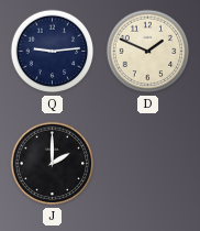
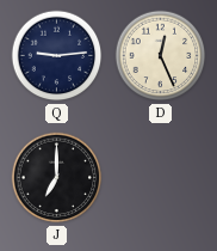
D: 1:49 -> 12:26
J: 2:00 -> 7:00
